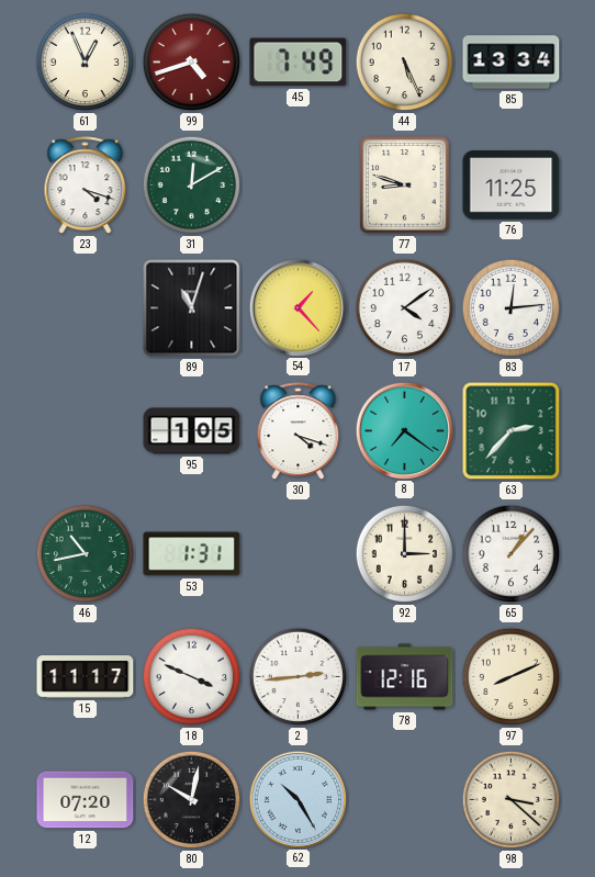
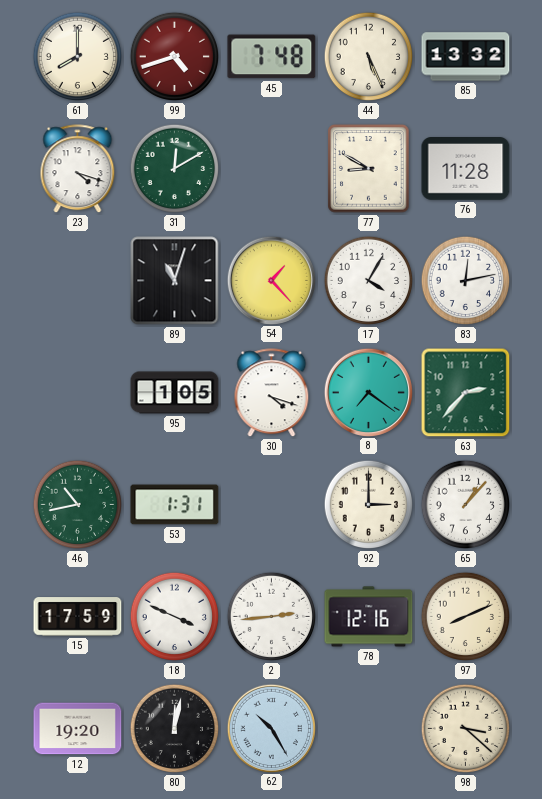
61: 12:56 -> 8:00
45: 7:49 -> 7:48
85: 13:34 -> 13:32
77: 8:48 -> 8:50
76: 11:25 -> 11:28
17: 4:09 -> 4:05
83: 12:14 -> 12:13
15: 11:17 -> 17:59
12: 07:20 -> 19:20
80: 10:02 -> 12:02
